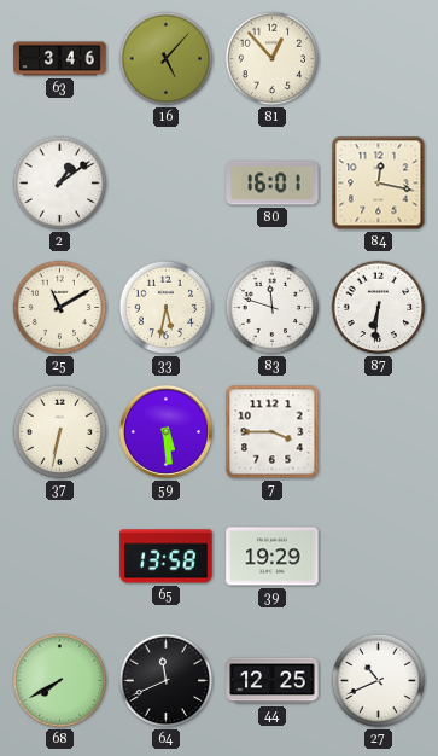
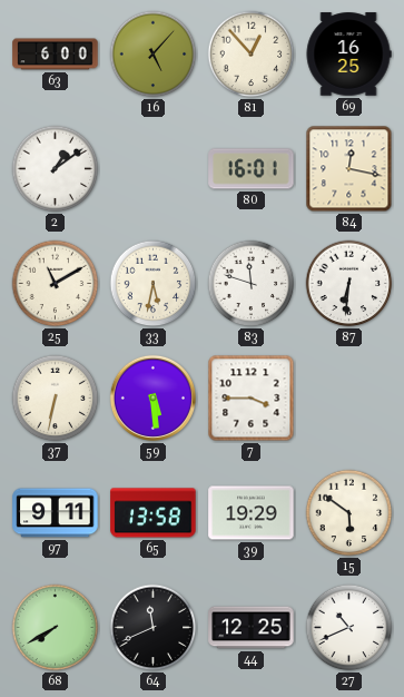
63: 3:46 -> 6:00
69: none -> 16:25
97: none -> 9:11
15: none -> 5:51
